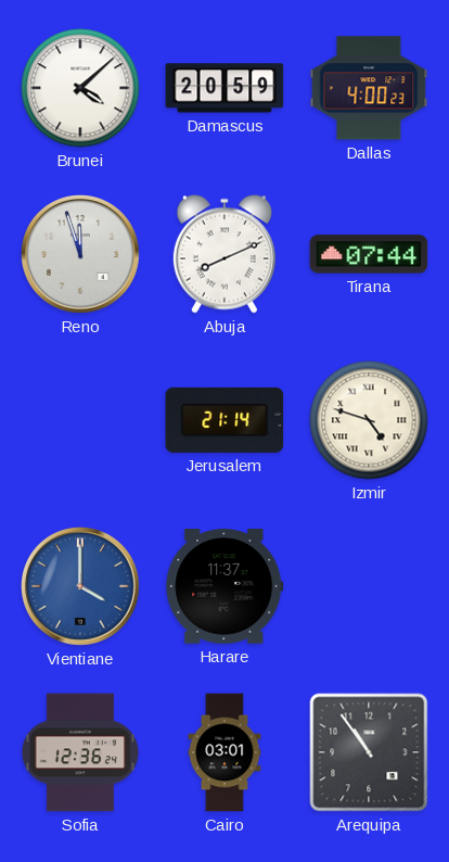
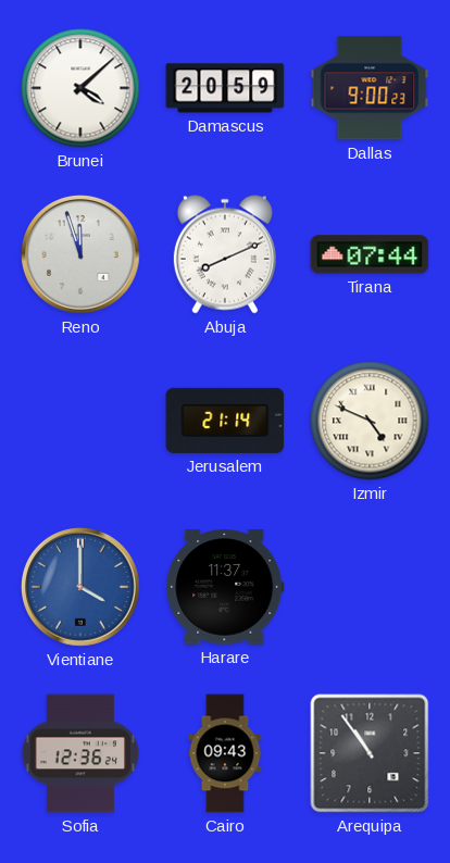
Dallas: 4:00 -> 9:00
Izmir: 4:48 -> 4:49
Cairo: 03:01 -> 09:43
